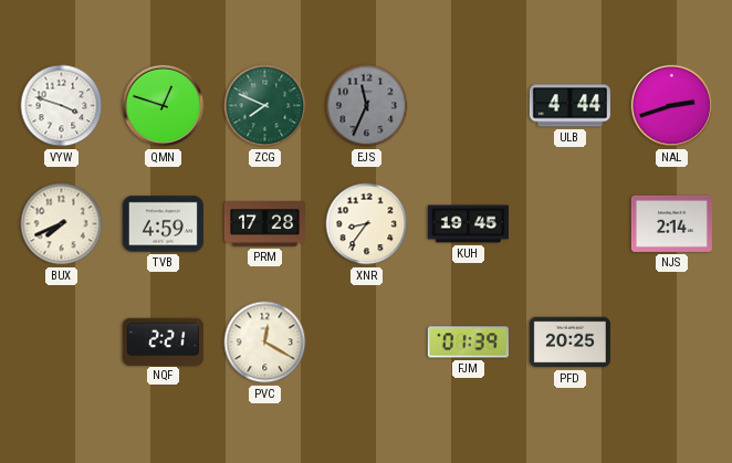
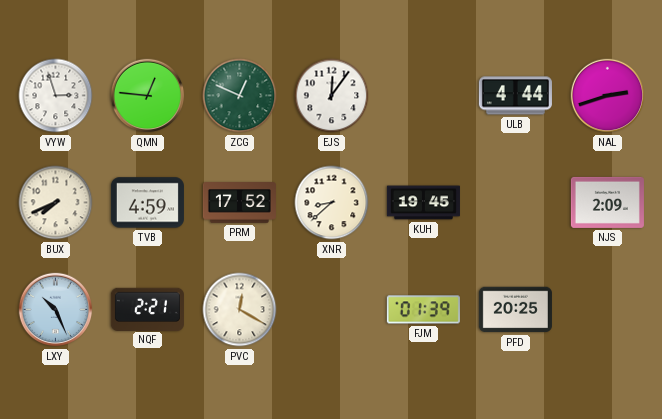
VYW: 3:48 -> 2:57
QMN: 12:48 -> 12:46
ZCG: 7:49 -> 12:49
EJS: 11:34 -> 12:06
EJS dial: grey -> white
PRM: 17:28 -> 17:52
XNR: 8:36 -> 8:38
NJS: 2:14 -> 2:09
LXY: none -> 10:26
